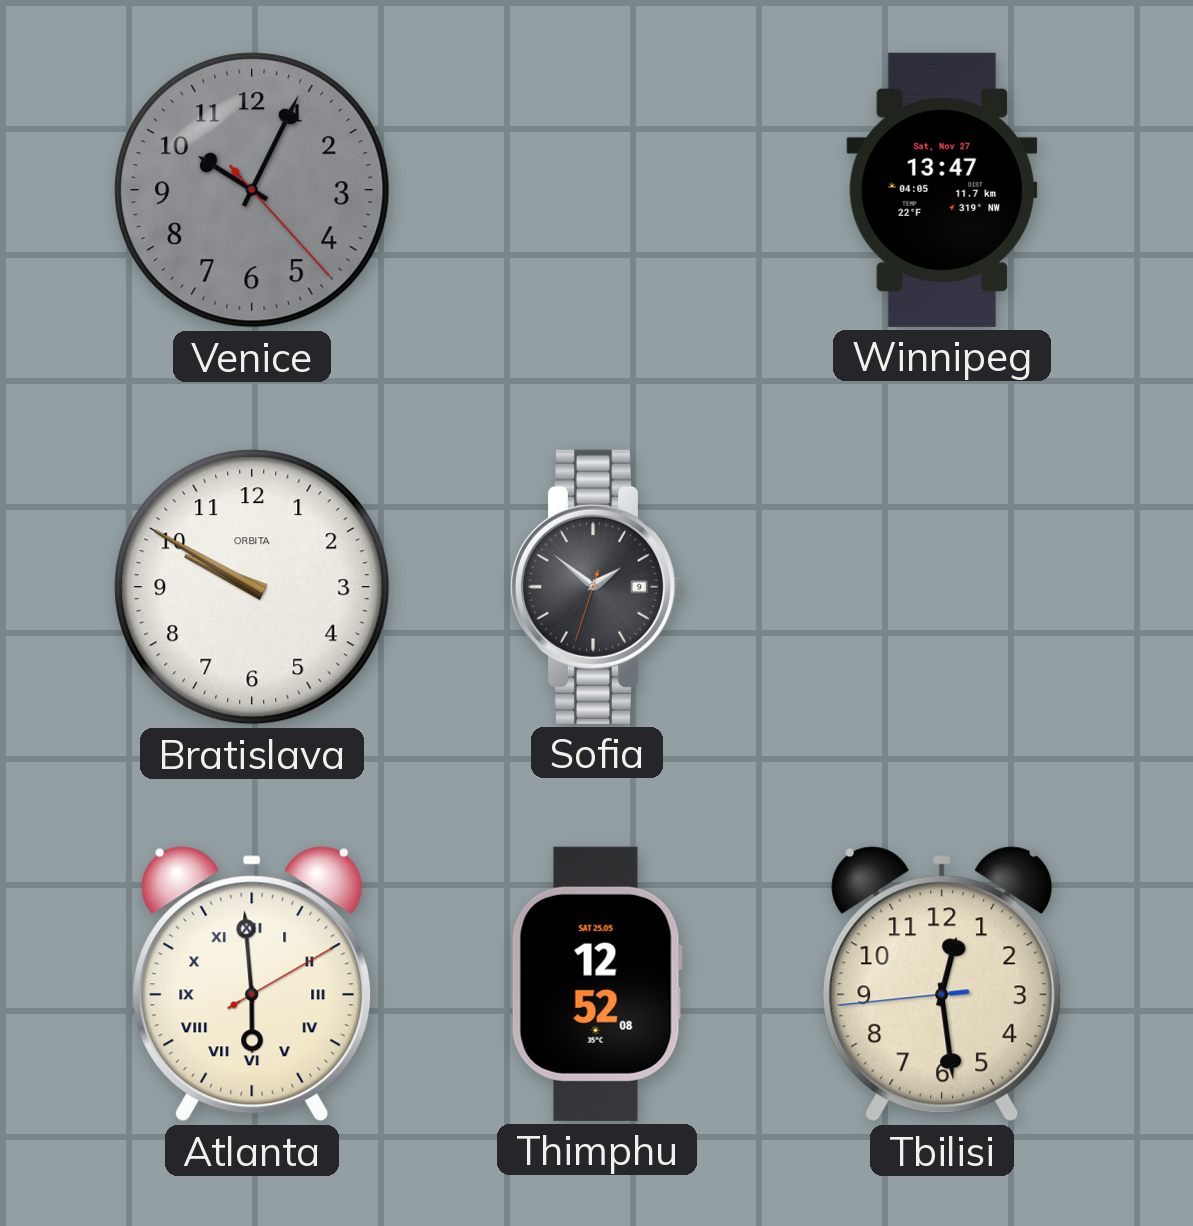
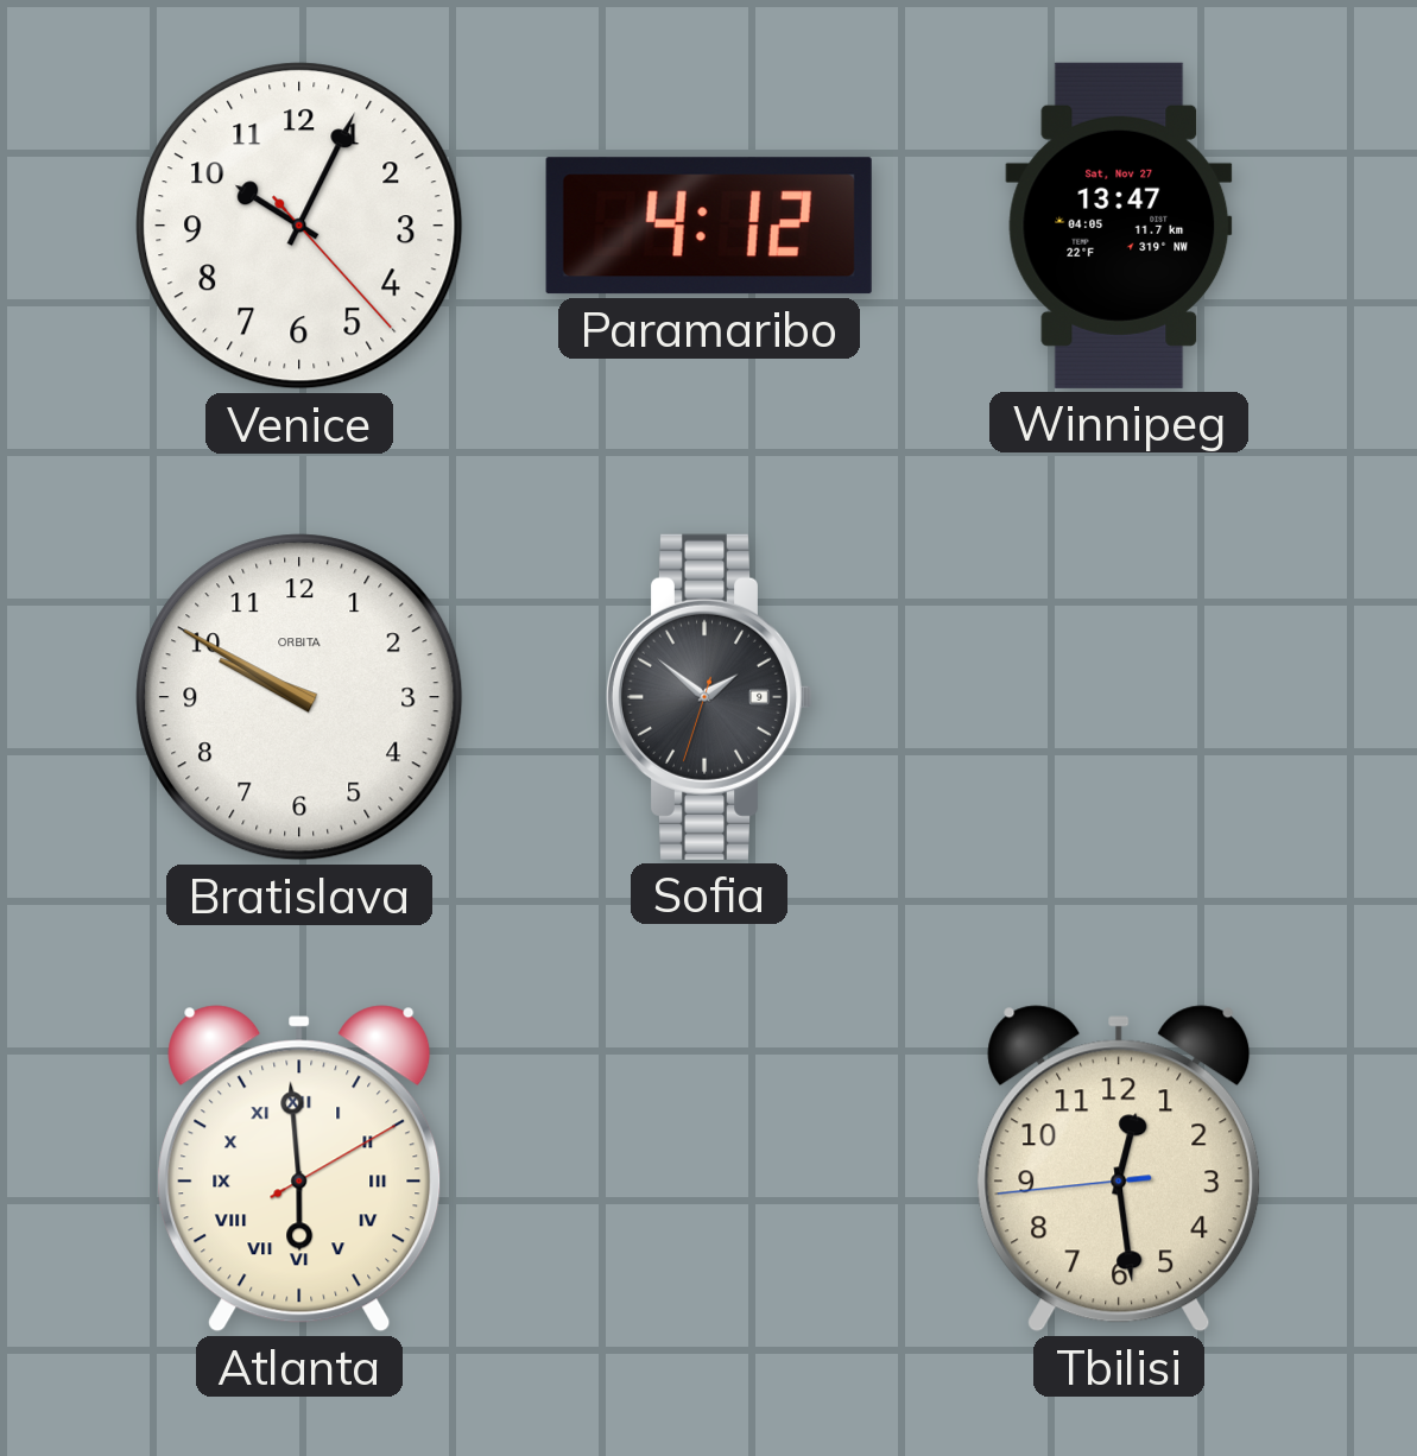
Venice dial: grey -> white
Paramaribo: none -> 4:12
Thimphu: 12:52 -> none
